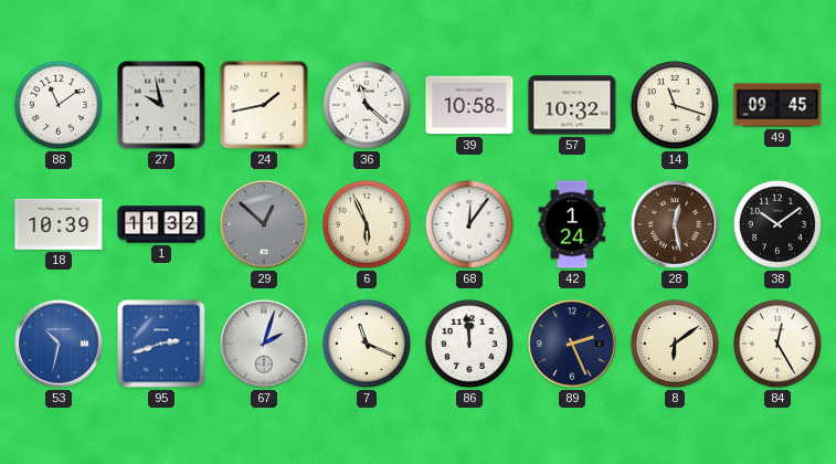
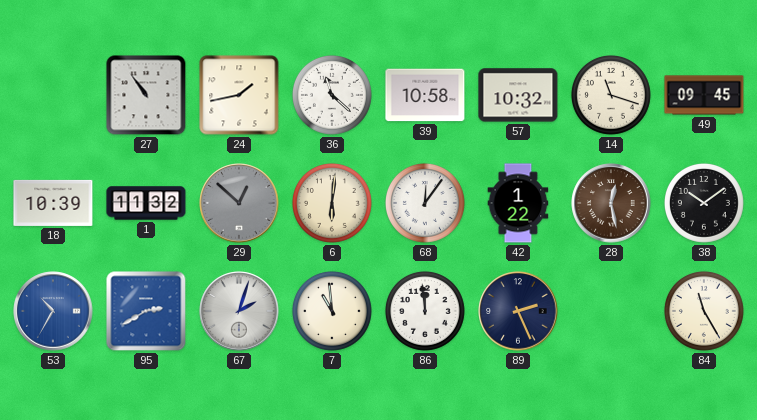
88: 11:09 -> none
27: 9:58 -> 10:54
6: 5:56 -> 6:01
42: 1:24 -> 1:22
53: 10:32 -> 10:35
95: 2:42 -> 2:40
7: 11:19 -> 10:59
8: 6:09 -> none
84: 12:25 -> 11:25
